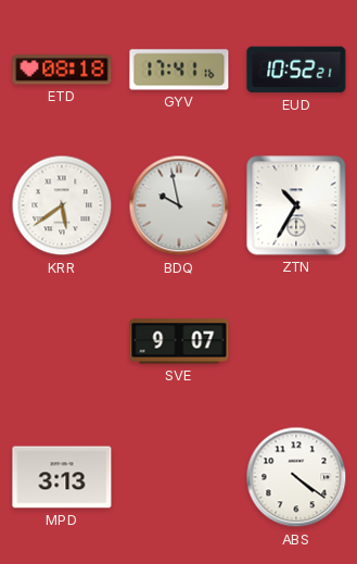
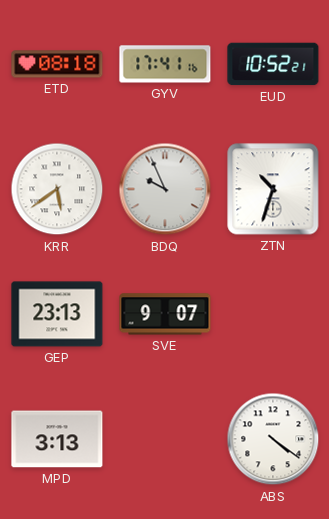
BDQ: 9:58 -> 9:56
ZTN: 10:35 -> 10:33
GEP: none -> 23:13
